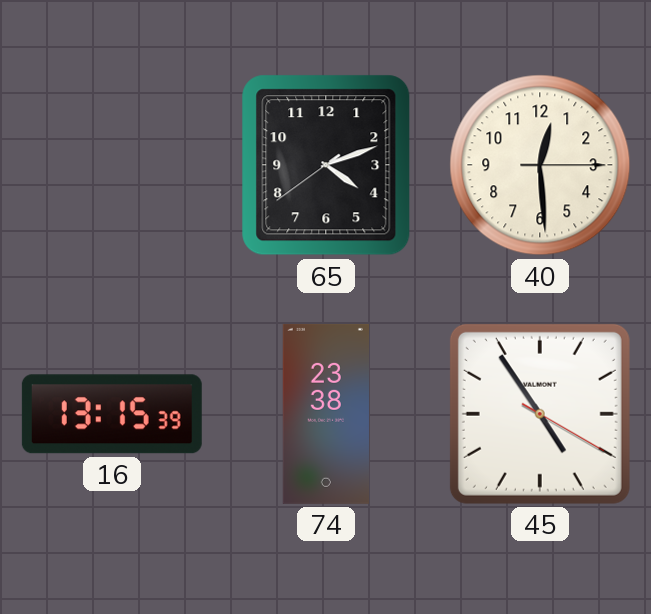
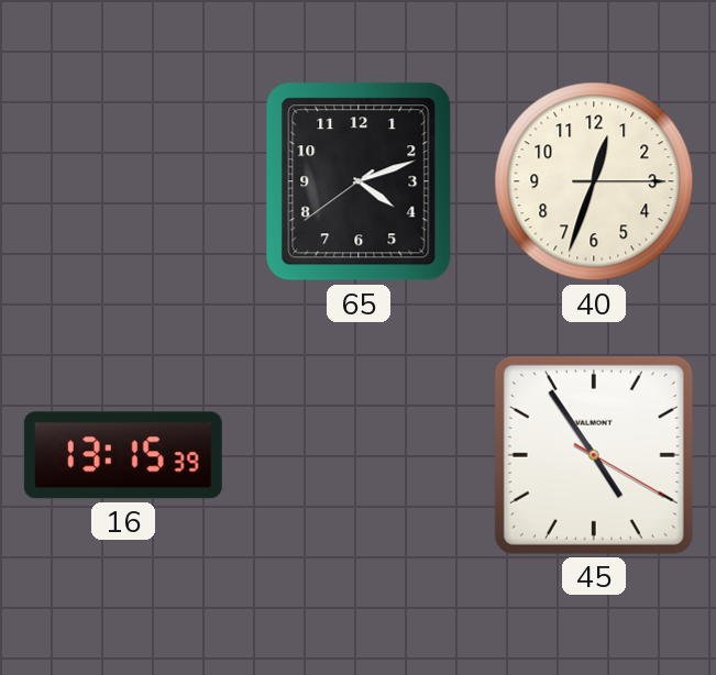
40: 12:29 -> 12:33
74: 23:38 -> none
